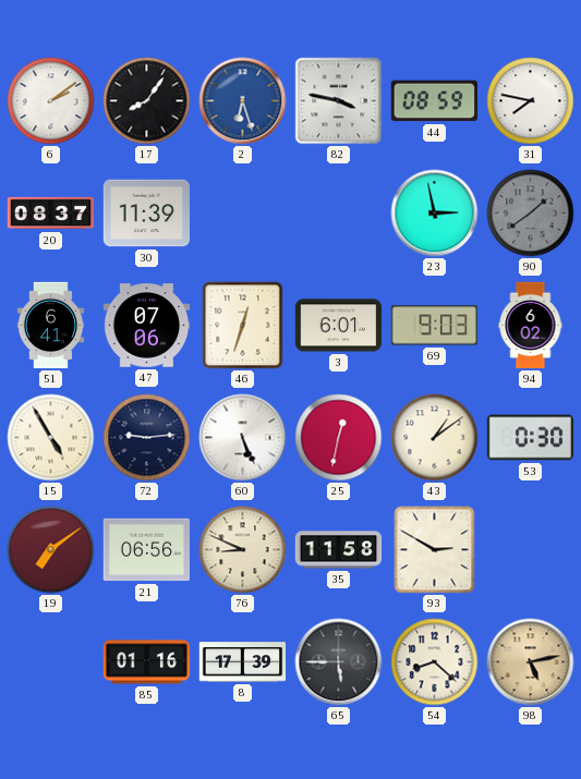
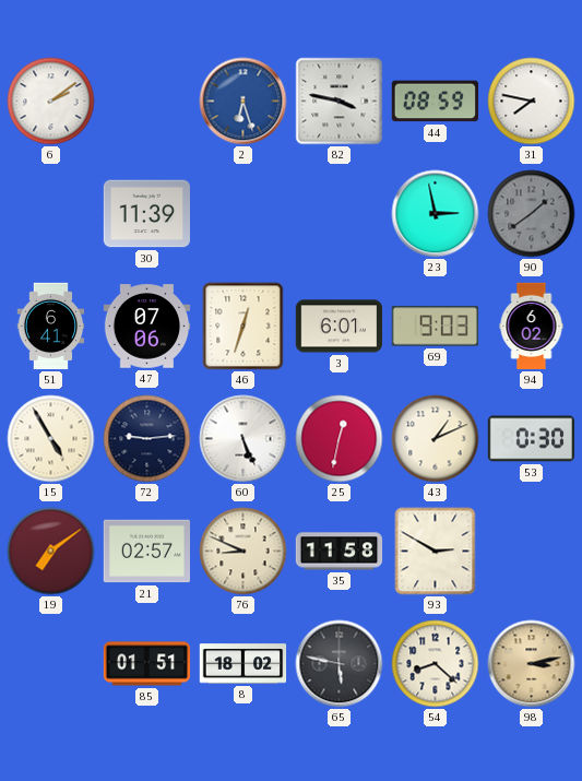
17: 8:06 -> none
20: 08:37 -> none
43: 1:09 -> 1:11
21: 06:56 -> 02:57
85: 01:16 -> 01:51
8: 17:39 -> 18:02
65: 5:45 -> 5:47
98: 5:13 -> 3:13
